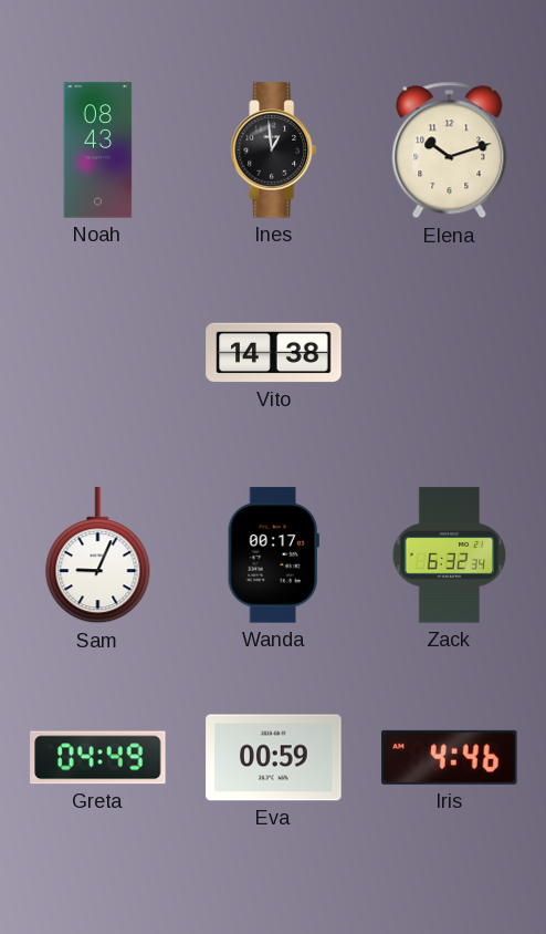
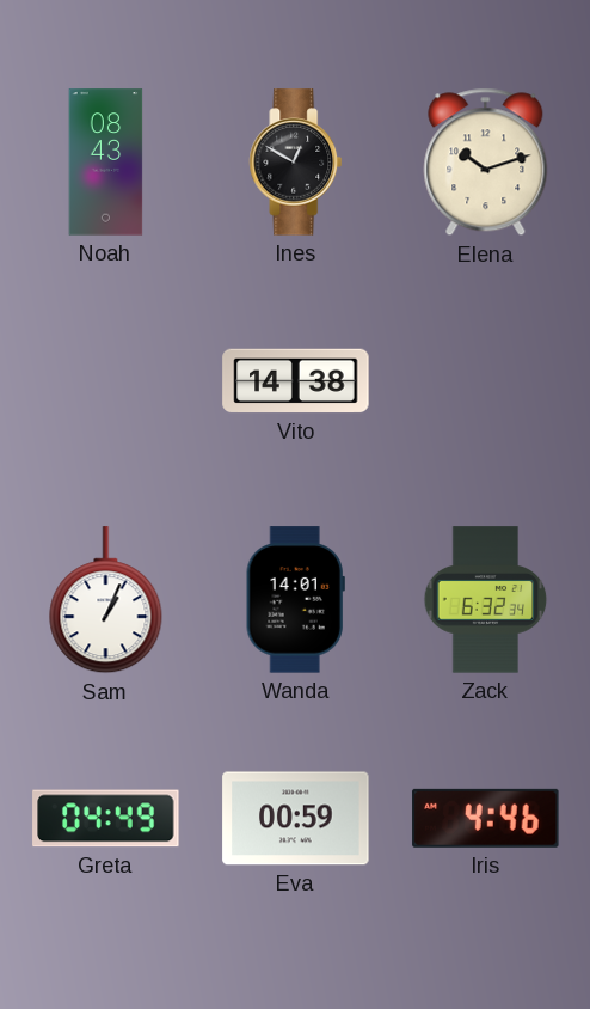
Ines: 12:59 -> 12:50
Sam: 9:04 -> 1:04
Wanda: 00:17 -> 14:01
